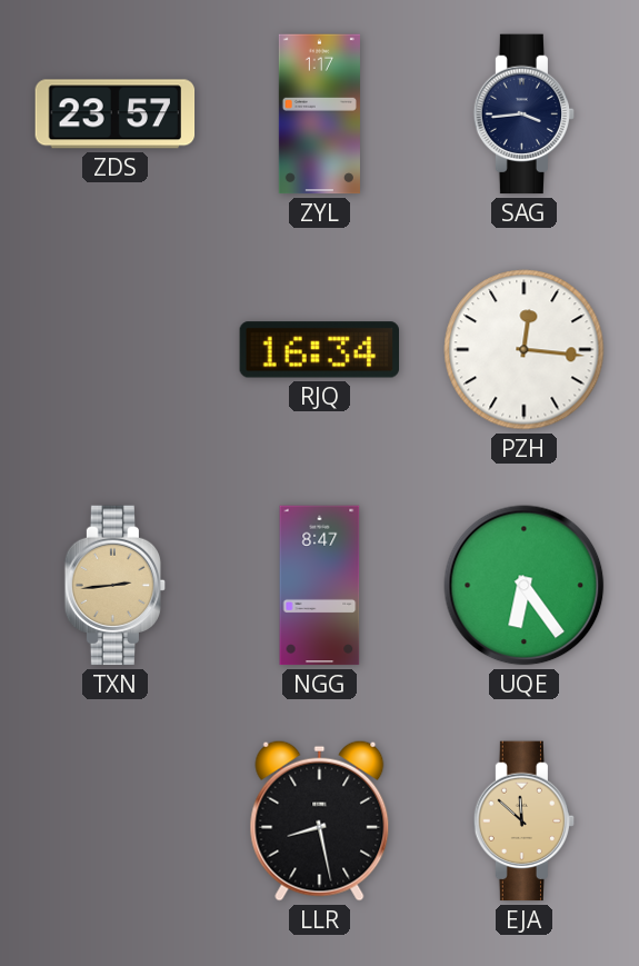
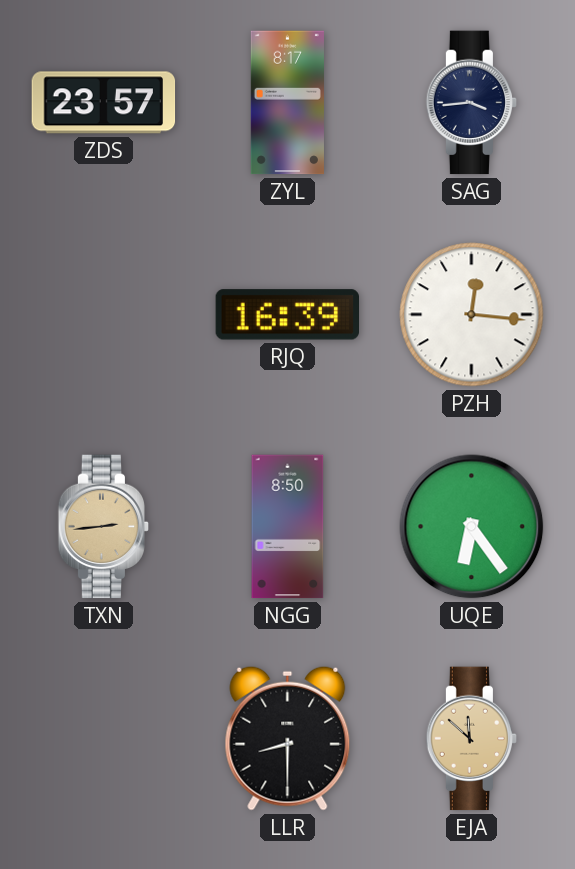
ZYL: 1:17 -> 8:17
RJQ: 16:34 -> 16:39
NGG: 8:47 -> 8:50
LLR: 8:28 -> 8:30
